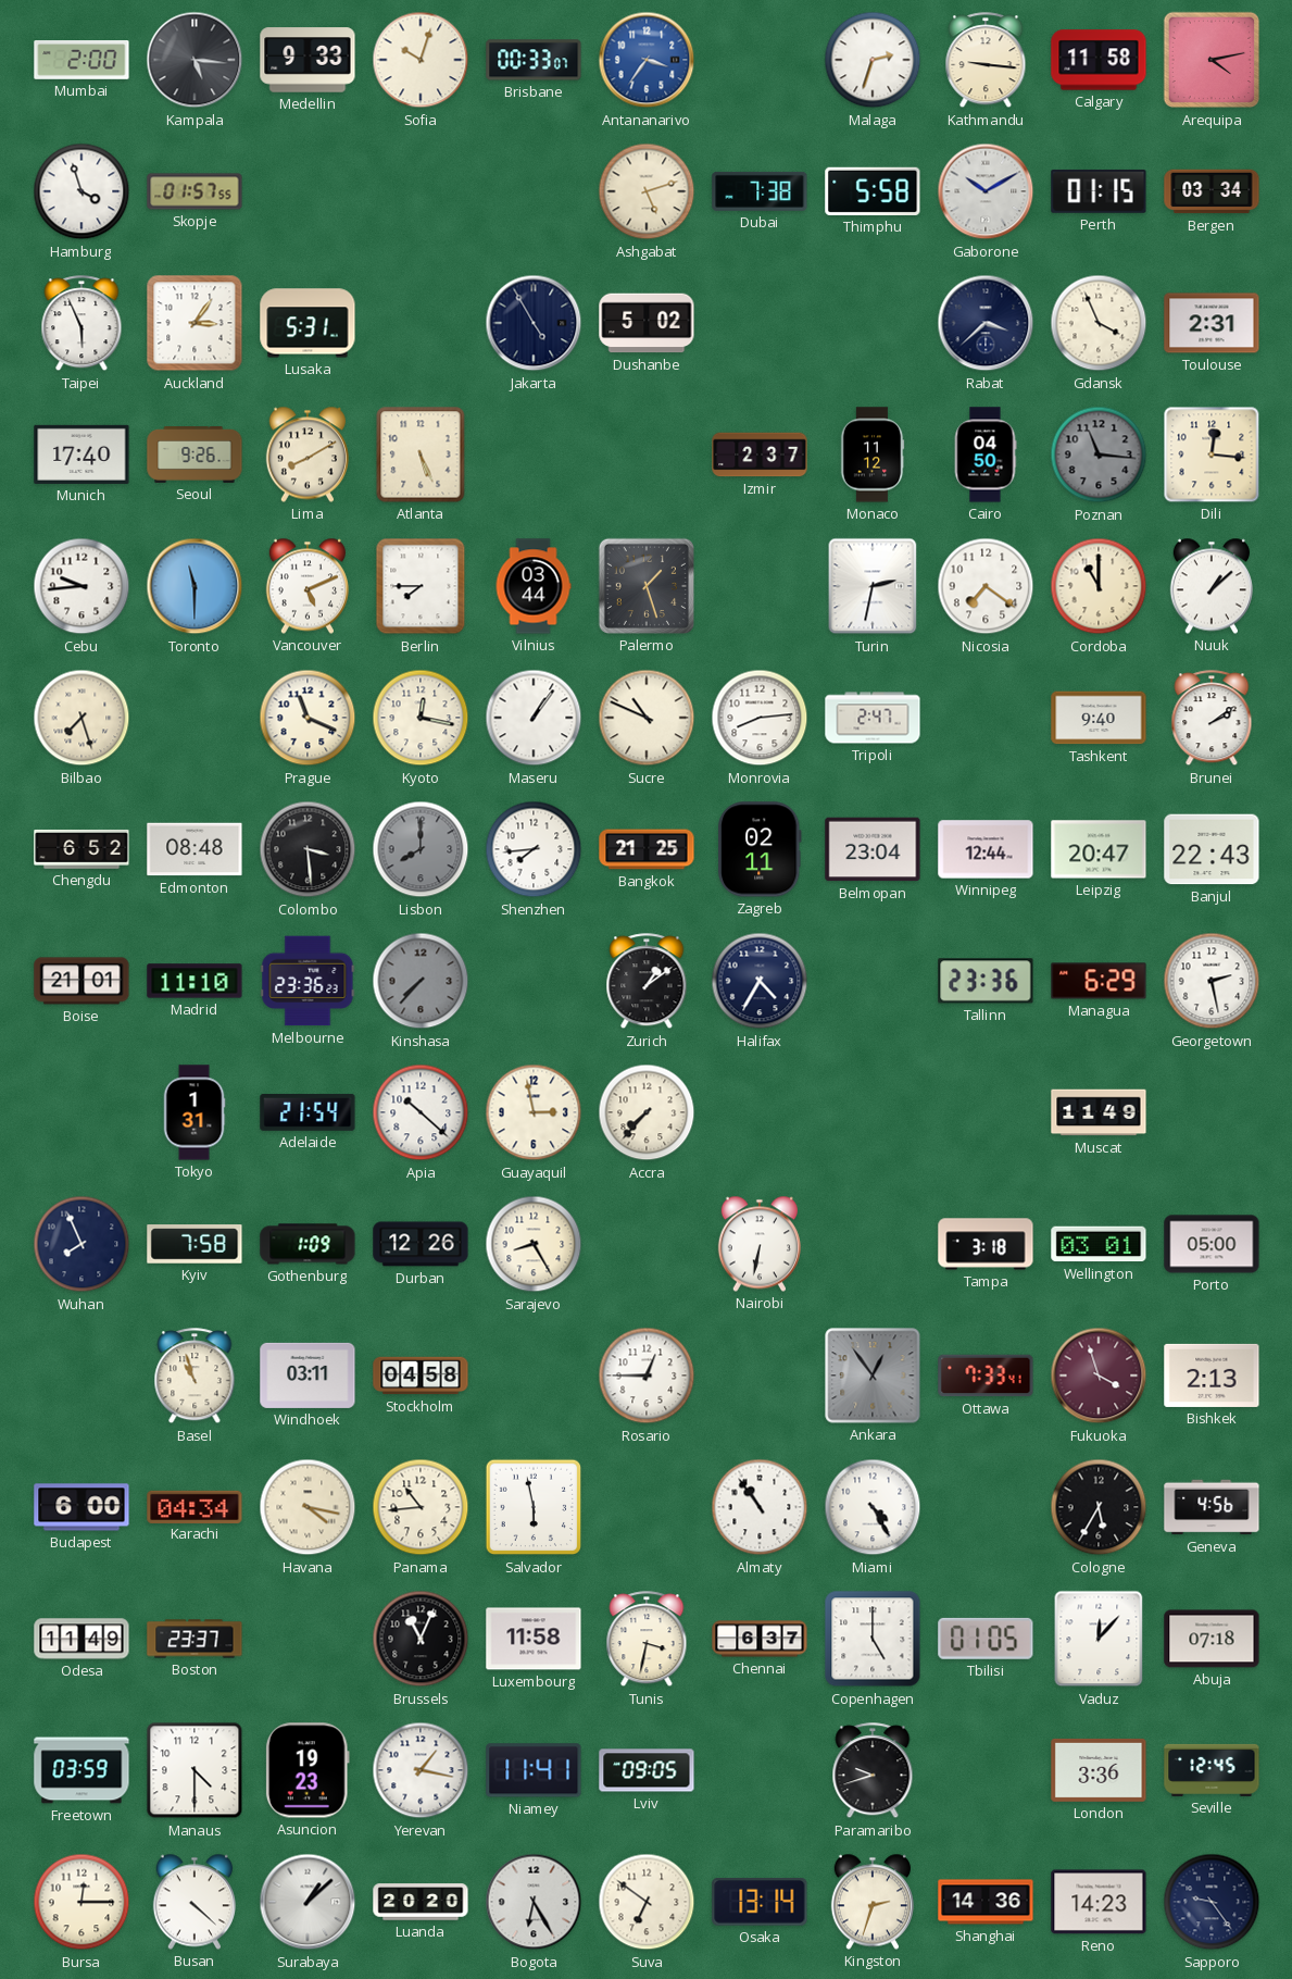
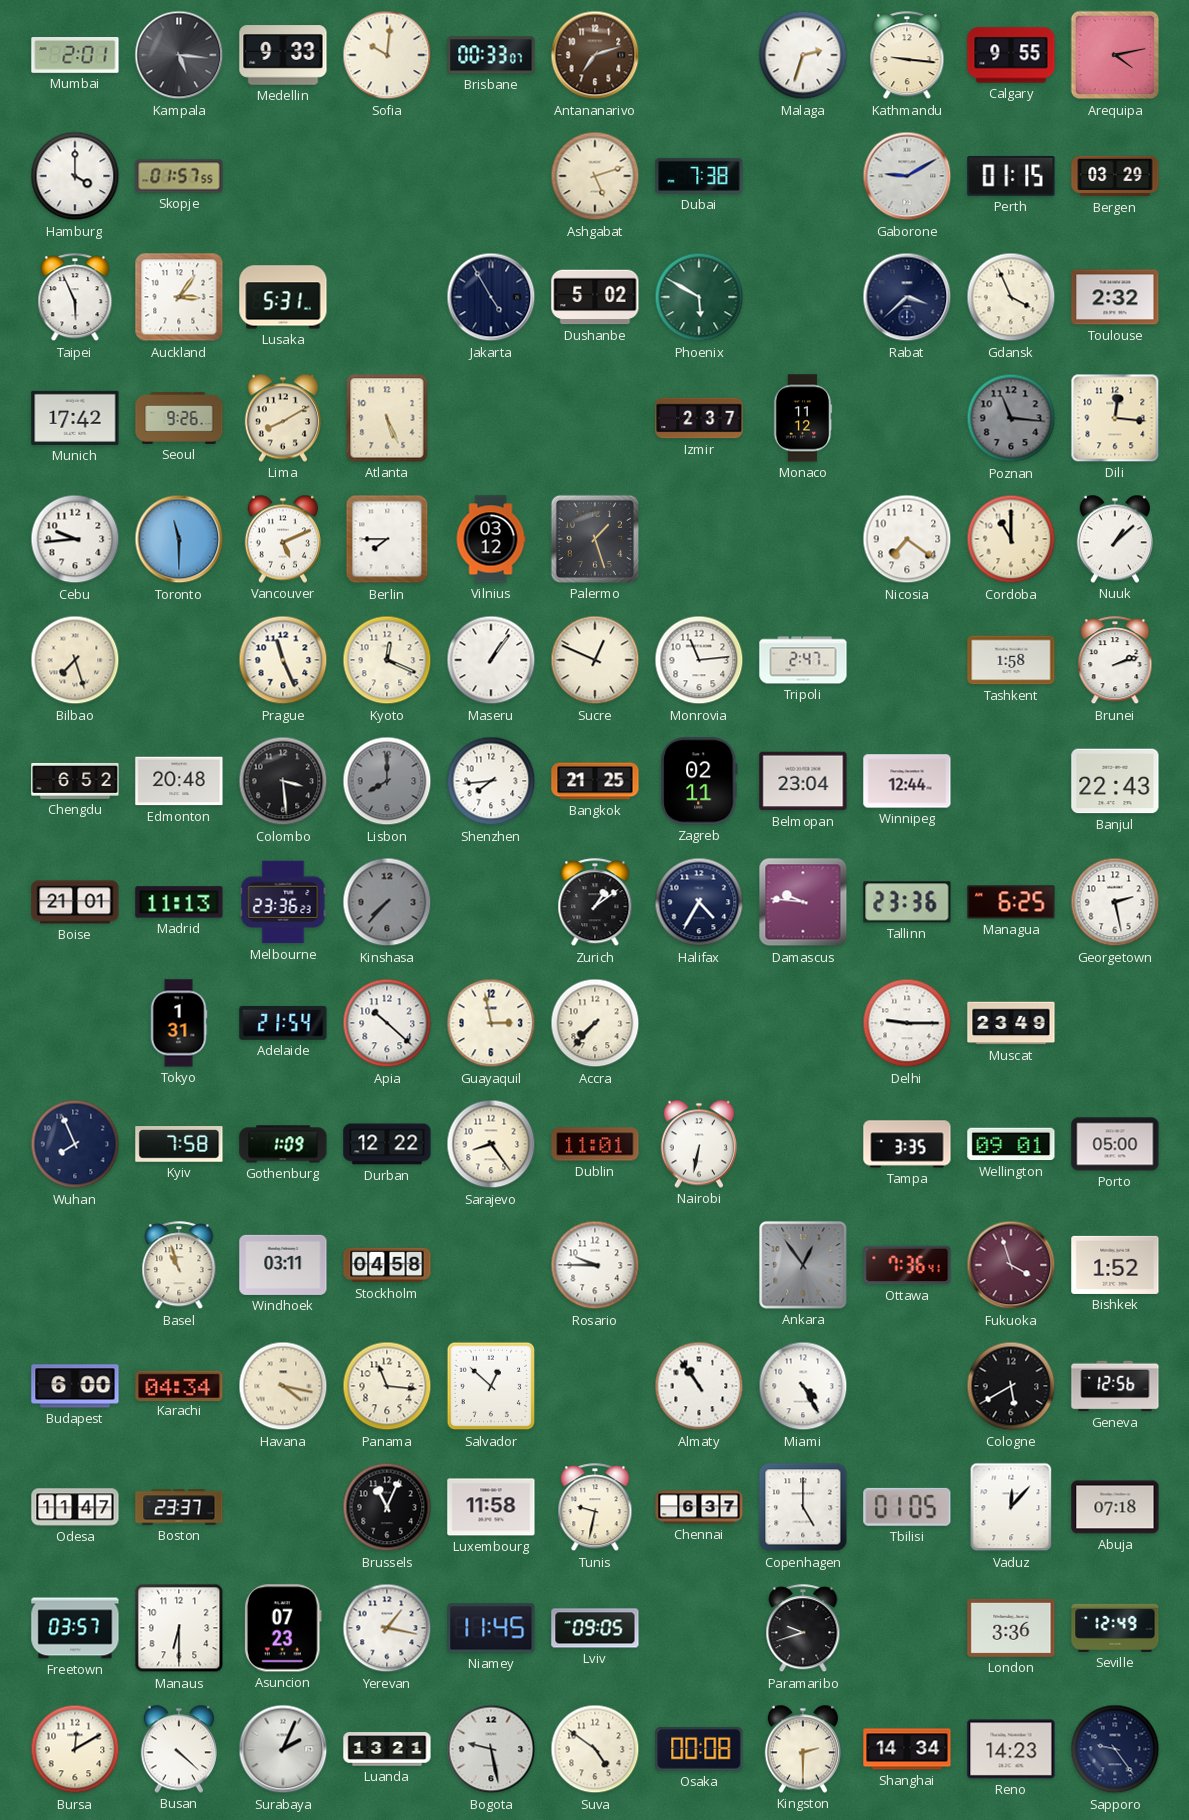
Mumbai: 2:00 -> 2:01
Sofia: 10:03 -> 10:01
Antananarivo: 3:36 -> 7:12
Antananarivo dial: blue -> brown
Calgary: 11:58 -> 9:55
Hamburg: 3:57 -> 4:00
Thimphu: 5:58 -> none
Gaborone: 10:10 -> 9:10
Bergen: 03:34 -> 03:29
Phoenix: none -> 5:50
Toulouse: 2:31 -> 2:32
Munich: 17:40 -> 17:42
Cairo: 04:50 -> none
Vilnius: 03:44 -> 03:12
Turin: 2:32 -> none
Prague: 11:19 -> 11:26
Kyoto: 12:17 -> 12:19
Sucre: 10:49 -> 12:49
Monrovia: 8:14 -> 11:14
Tashkent: 9:40 -> 1:58
Brunei: 2:09 -> 2:12
Edmonton: 08:48 -> 20:48
Leipzig: 20:47 -> none
Madrid: 11:10 -> 11:13
Damascus: none -> 9:46
Managua: 6:29 -> 6:25
Delhi: none -> 9:15
Muscat: 11:49 -> 23:49
Durban: 12:26 -> 12:22
Sarajevo: 8:25 -> 8:24
Dublin: none -> 11:01
Tampa: 3:18 -> 3:35
Wellington: 03:01 -> 09:01
Rosario: 12:45 -> 9:45
Ottawa: 7:33 -> 7:36
Bishkek: 2:13 -> 1:52
Panama: 10:44 -> 11:16
Salvador: 5:58 -> 12:52
Cologne: 5:35 -> 5:40
Geneva: 4:56 -> 12:56
Odesa: 11:49 -> 11:47
Tunis: 3:32 -> 9:32
Freetown: 03:59 -> 03:57
Manaus: 4:30 -> 6:30
Asuncion: 19:23 -> 07:23
Niamey: 11:41 -> 11:45
Seville: 12:45 -> 12:49
Bursa: 12:15 -> 12:10
Surabaya: 1:08 -> 2:04
Luanda: 20:20 -> 13:21
Bogota: 6:25 -> 9:28
Suva: 6:51 -> 4:51
Osaka: 13:14 -> 00:08
Kingston: 2:33 -> 2:30
Shanghai: 14:36 -> 14:34
